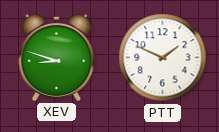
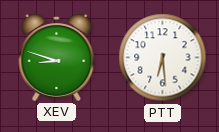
PTT: 1:49 -> 6:29
